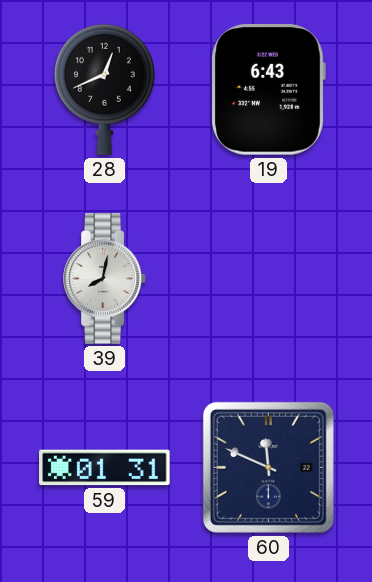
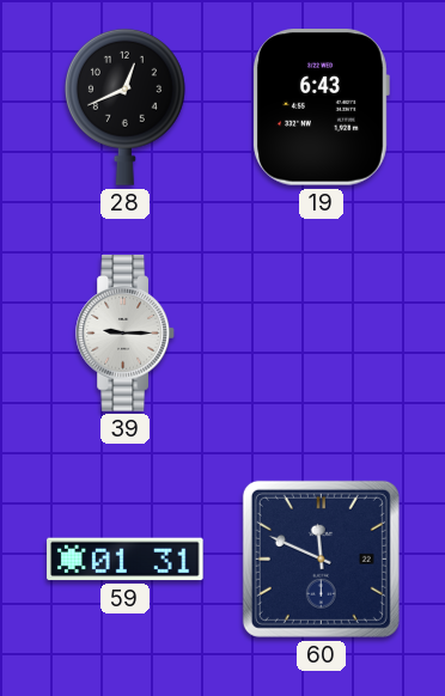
39: 8:02 -> 9:15
